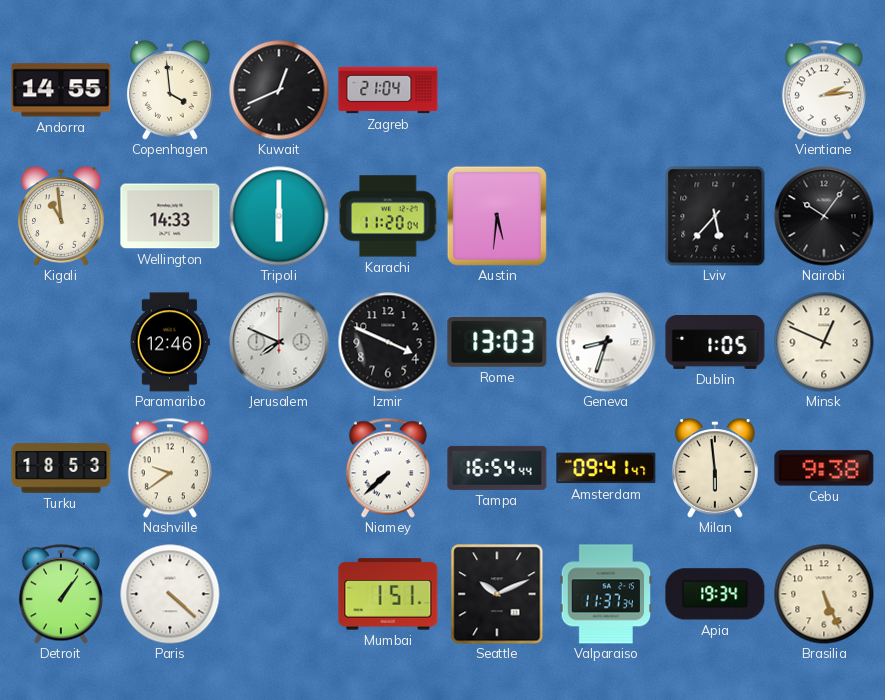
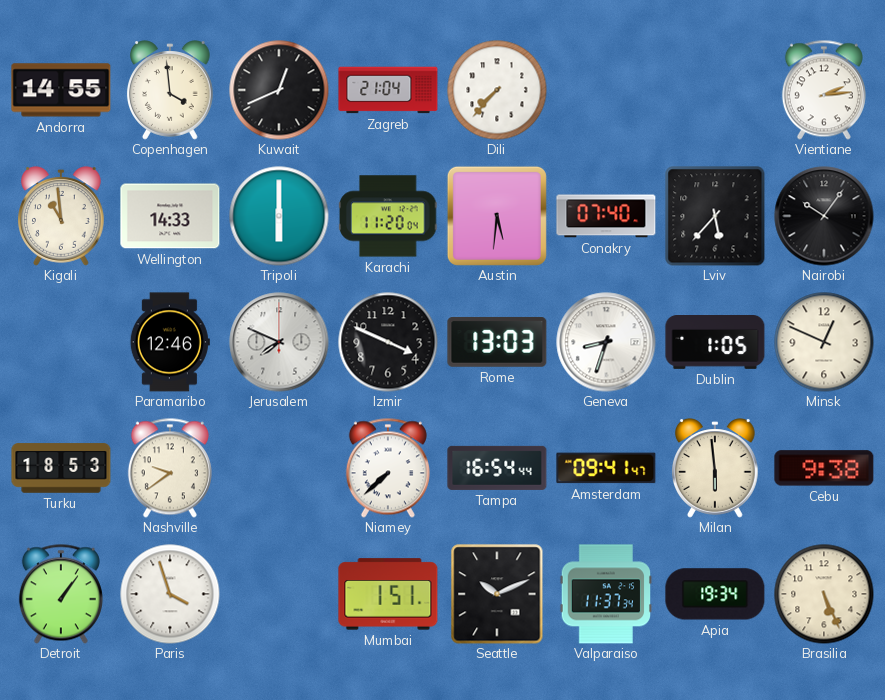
Dili: none -> 7:37
Conakry: none -> 07:40
Paris: 4:22 -> 3:57
